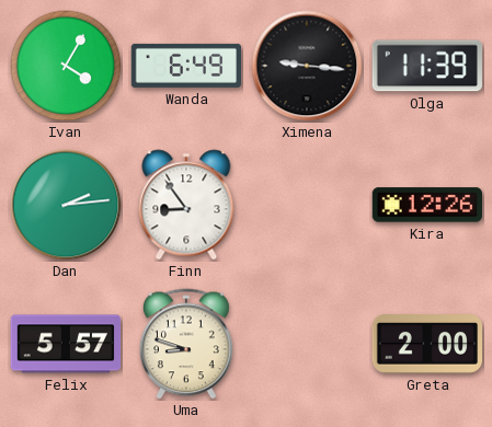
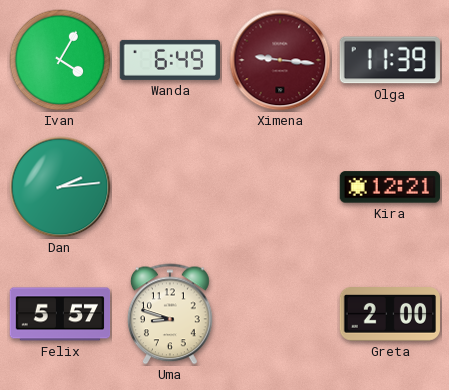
Ximena dial: black -> burgundy
Finn: 8:54 -> none
Kira: 12:26 -> 12:21
